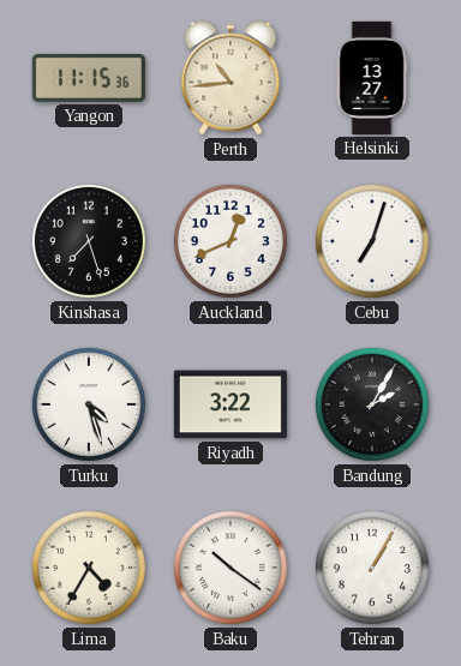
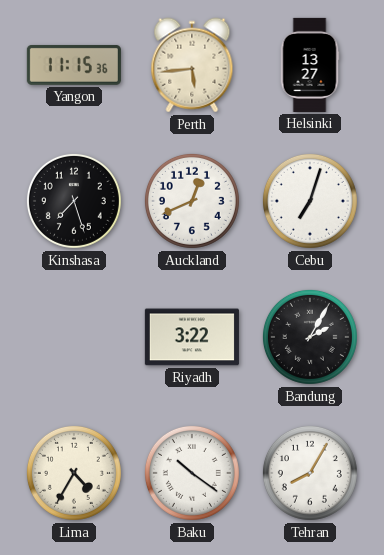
Perth: 10:44 -> 5:44
Turku: 4:27 -> none
Tehran: 1:05 -> 8:05
